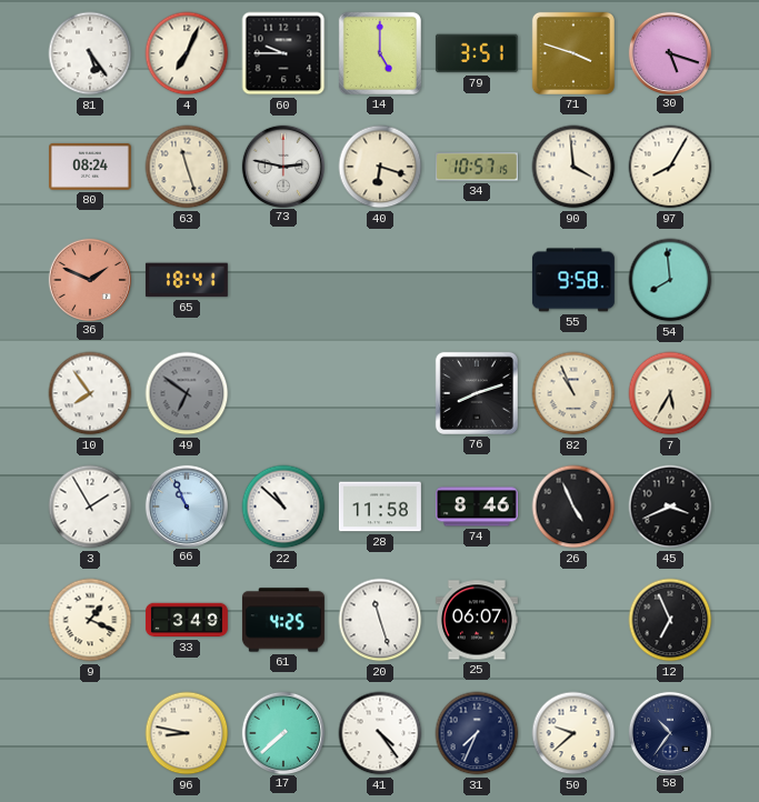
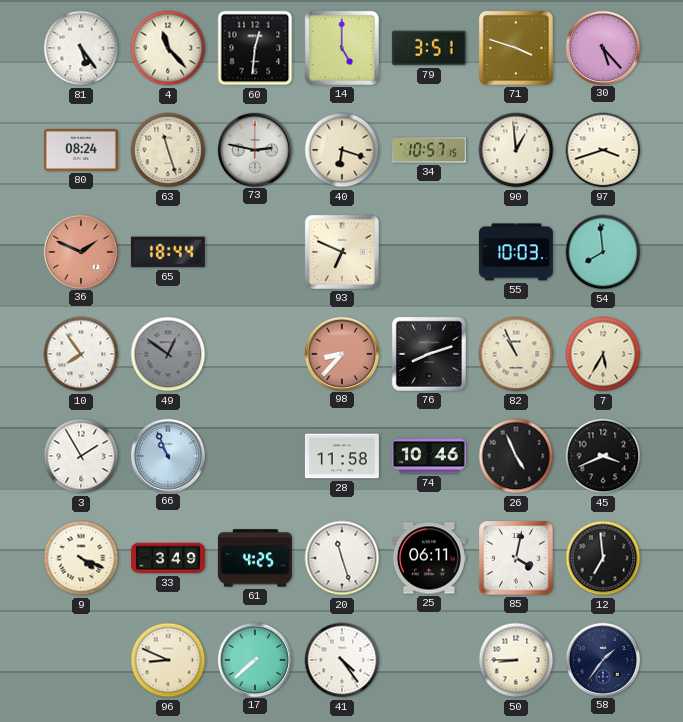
4: 7:04 -> 11:23
60: 9:45 -> 12:31
30: 5:18 -> 5:23
90: 3:59 -> 12:59
97: 8:05 -> 3:42
65: 18:41 -> 18:44
93: none -> 6:49
55: 9:58 -> 10:03
49: 6:51 -> 12:51
98: none -> 8:37
22: 10:52 -> none
74: 8:46 -> 10:46
9: 1:19 -> 4:19
25: 06:07 -> 06:11
85: none -> 4:02
12: 6:56 -> 6:59
96: 8:47 -> 8:49
31: 7:34 -> none
50: 9:38 -> 8:45
58: 10:36 -> 1:36
